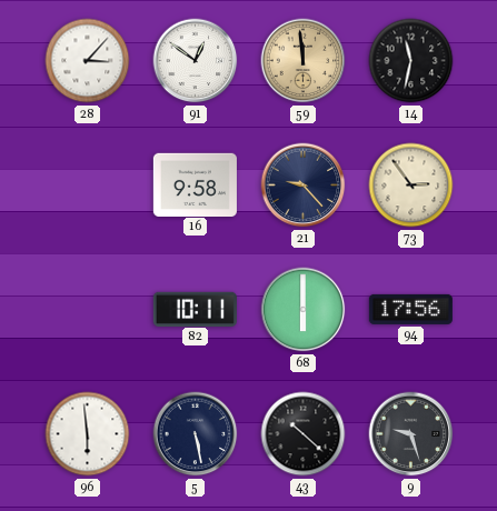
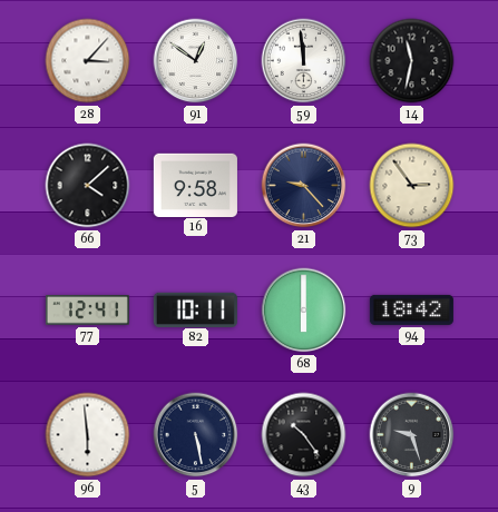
59 dial: champagne -> white
66: none -> 4:08
77: none -> 12:41
94: 17:56 -> 18:42
43: 10:22 -> 10:24
